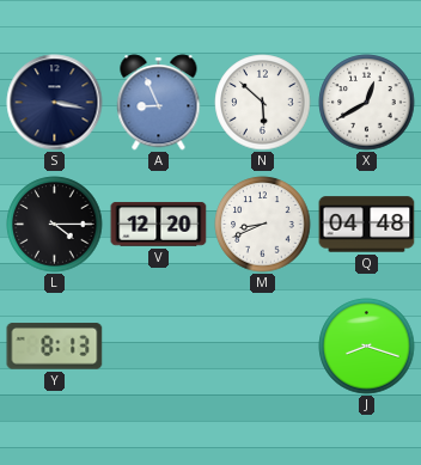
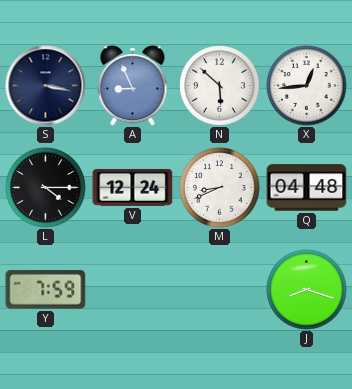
X: 12:40 -> 12:44
V: 12:20 -> 12:24
Y: 8:13 -> 7:59
